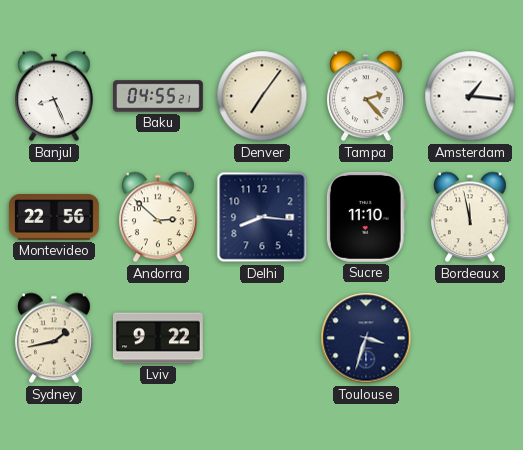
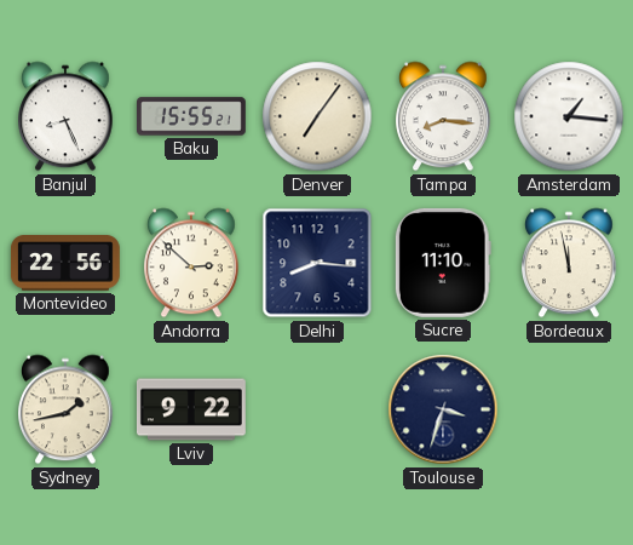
Baku: 04:55 -> 15:55
Tampa: 2:23 -> 8:16
